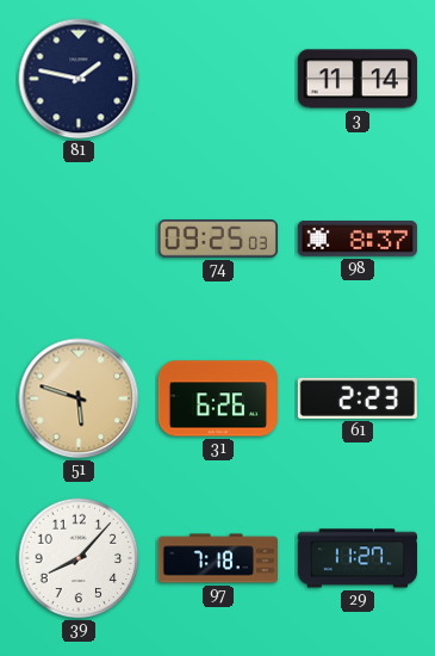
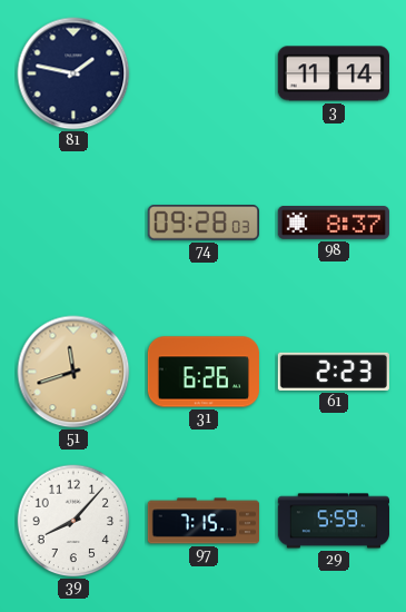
74: 09:25 -> 09:28
51: 5:48 -> 11:42
97: 7:18 -> 7:15
29: 11:27 -> 5:59
